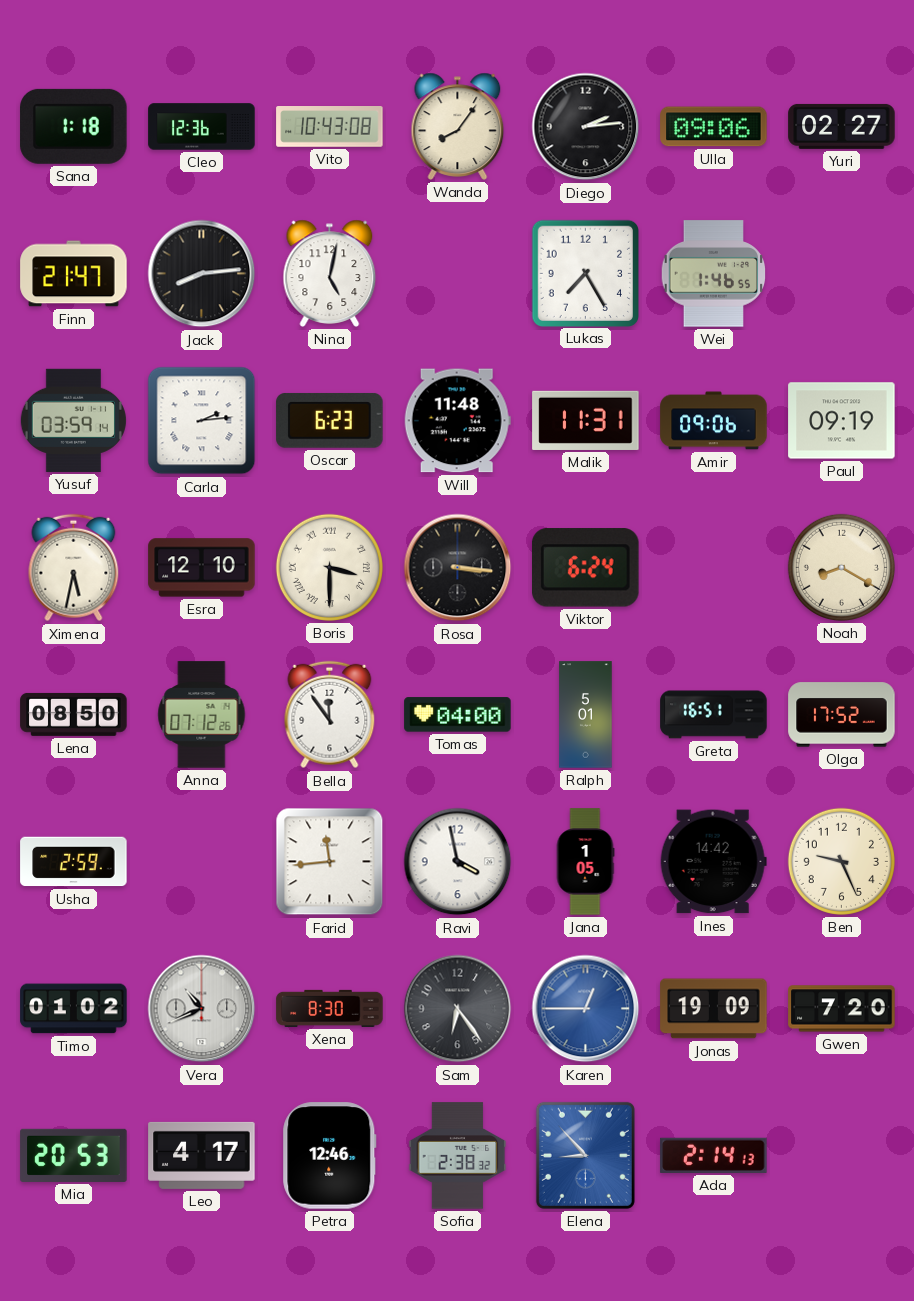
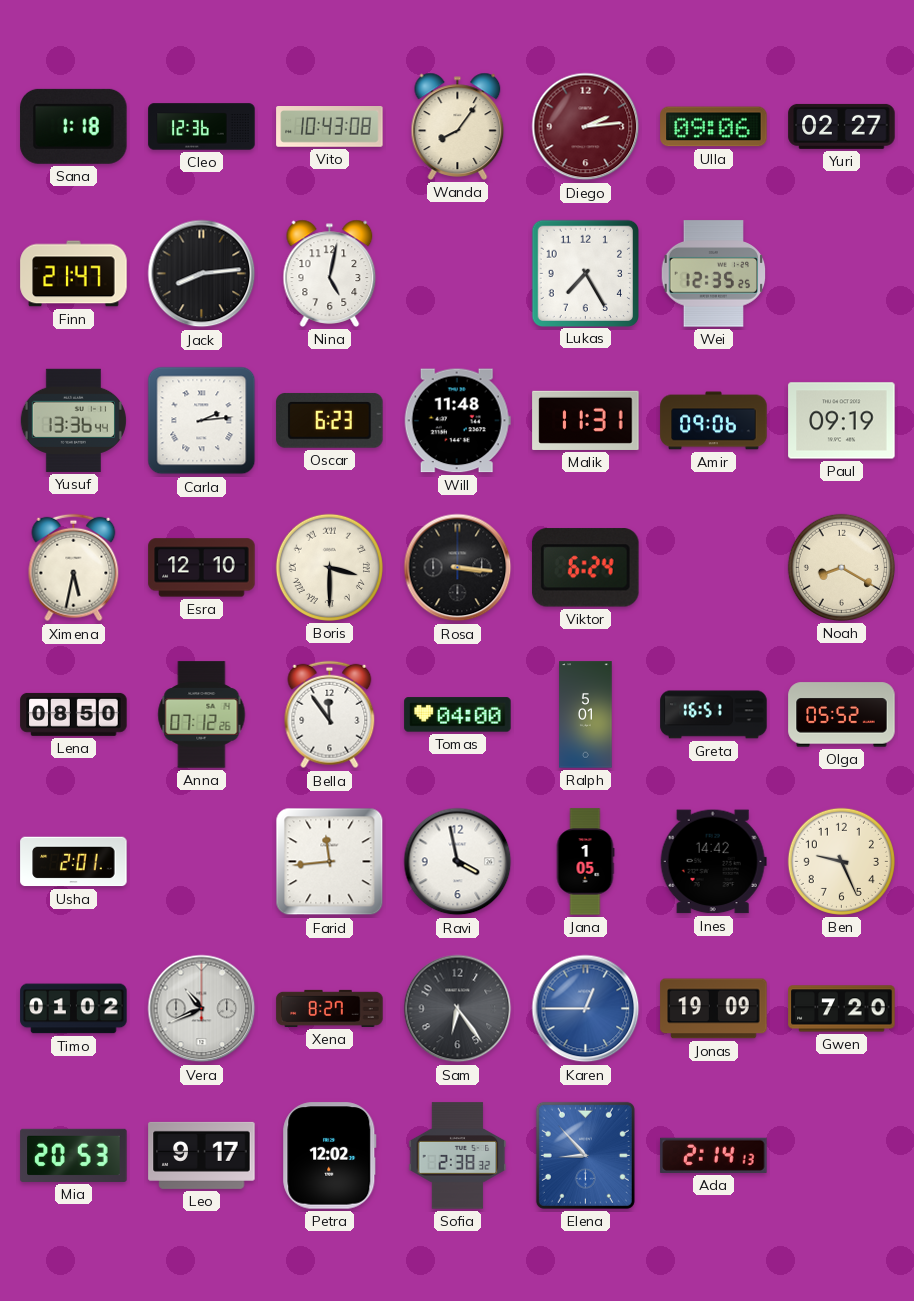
Diego dial: black -> burgundy
Wei: 1:46 -> 12:35
Yusuf: 03:59 -> 13:36
Olga: 17:52 -> 05:52
Usha: 2:59 -> 2:01
Xena: 8:30 -> 8:27
Leo: 4:17 -> 9:17
Petra: 12:46 -> 12:02
